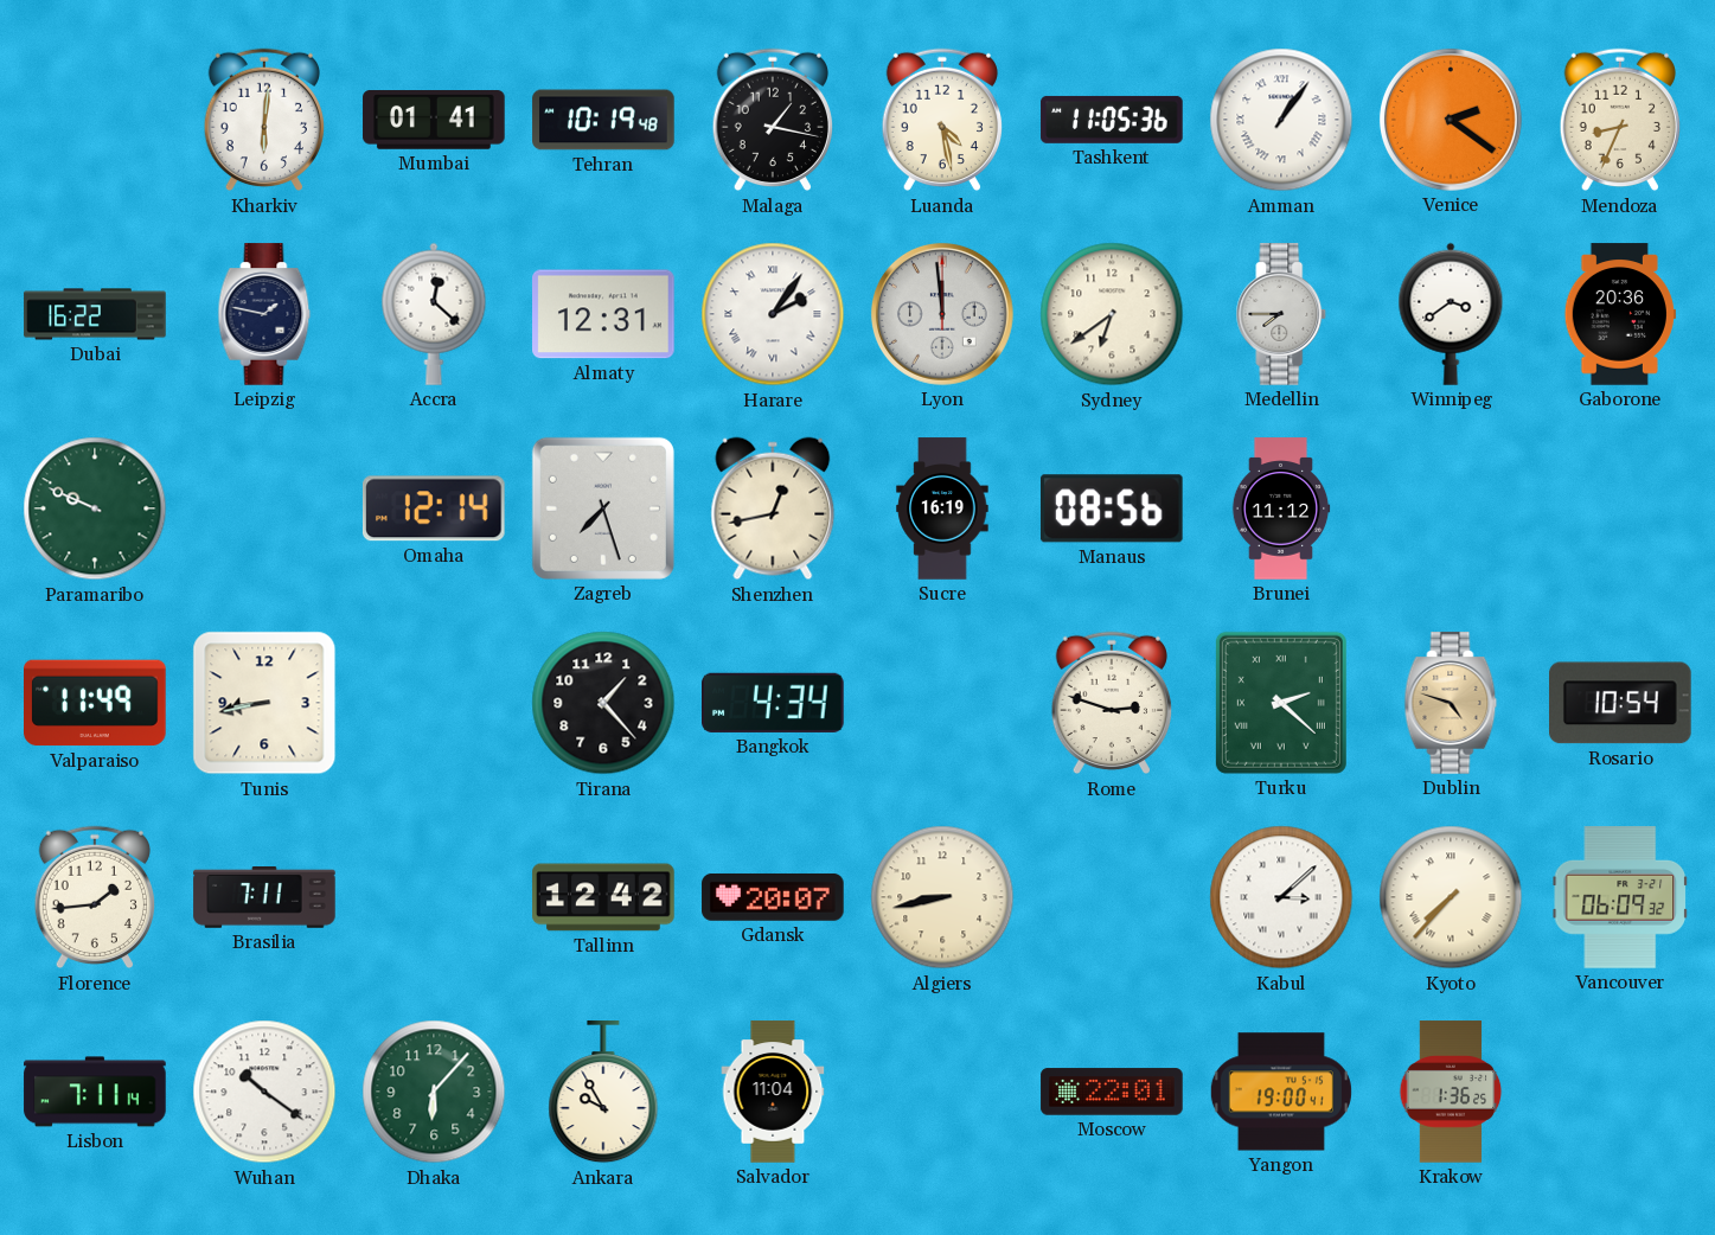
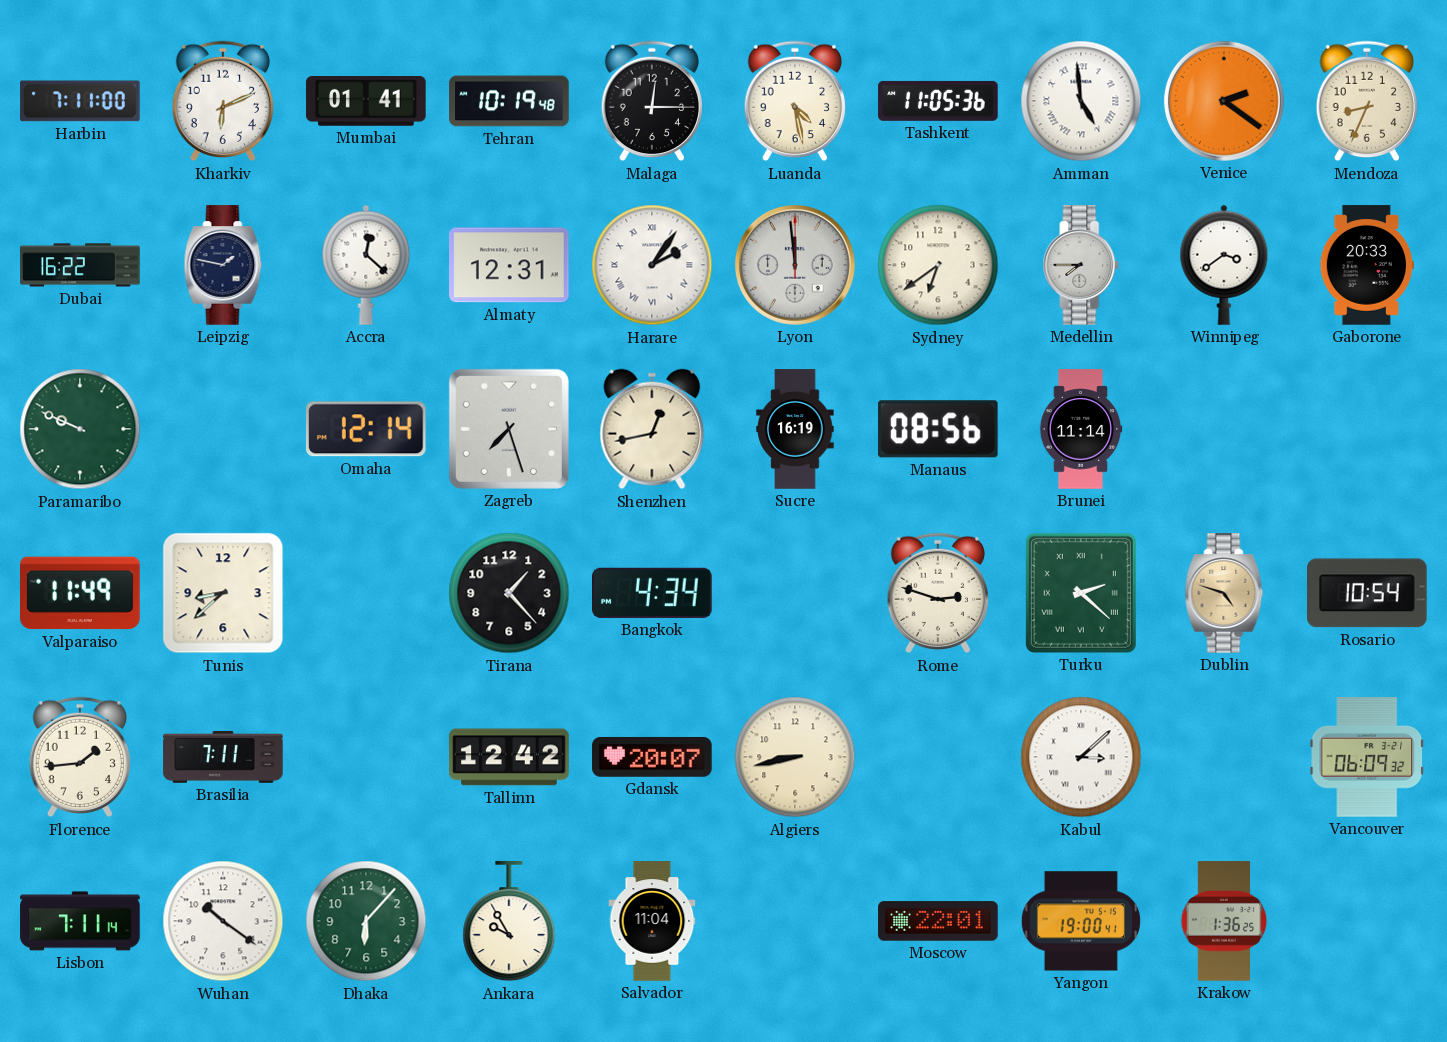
Harbin: none -> 7:11
Kharkiv: 6:01 -> 6:11
Malaga: 1:17 -> 12:15
Amman: 1:06 -> 4:59
Gaborone: 20:36 -> 20:33
Brunei: 11:12 -> 11:14
Tunis: 8:43 -> 8:38
Kyoto: 7:37 -> none
